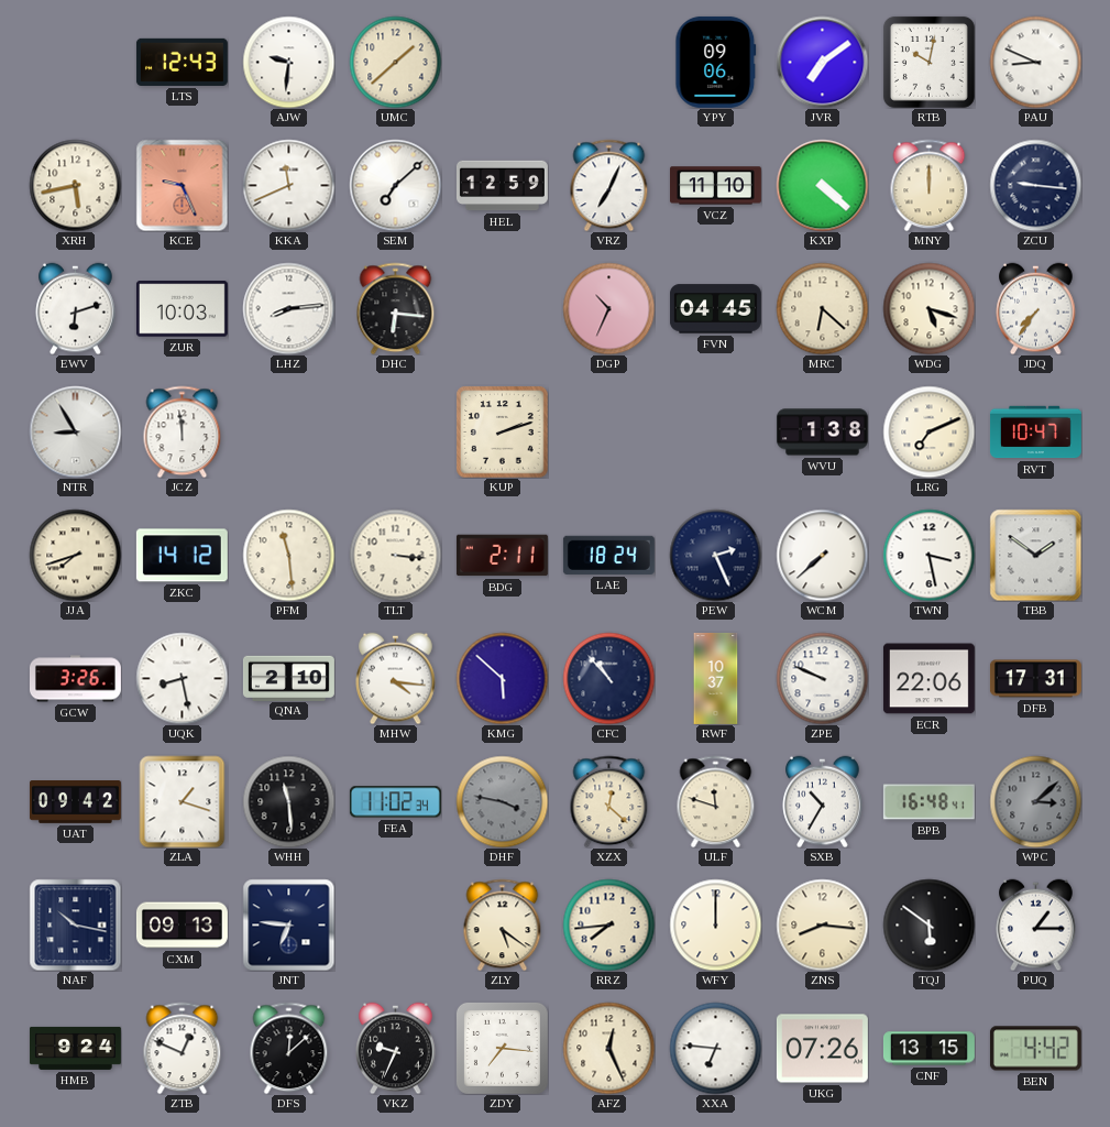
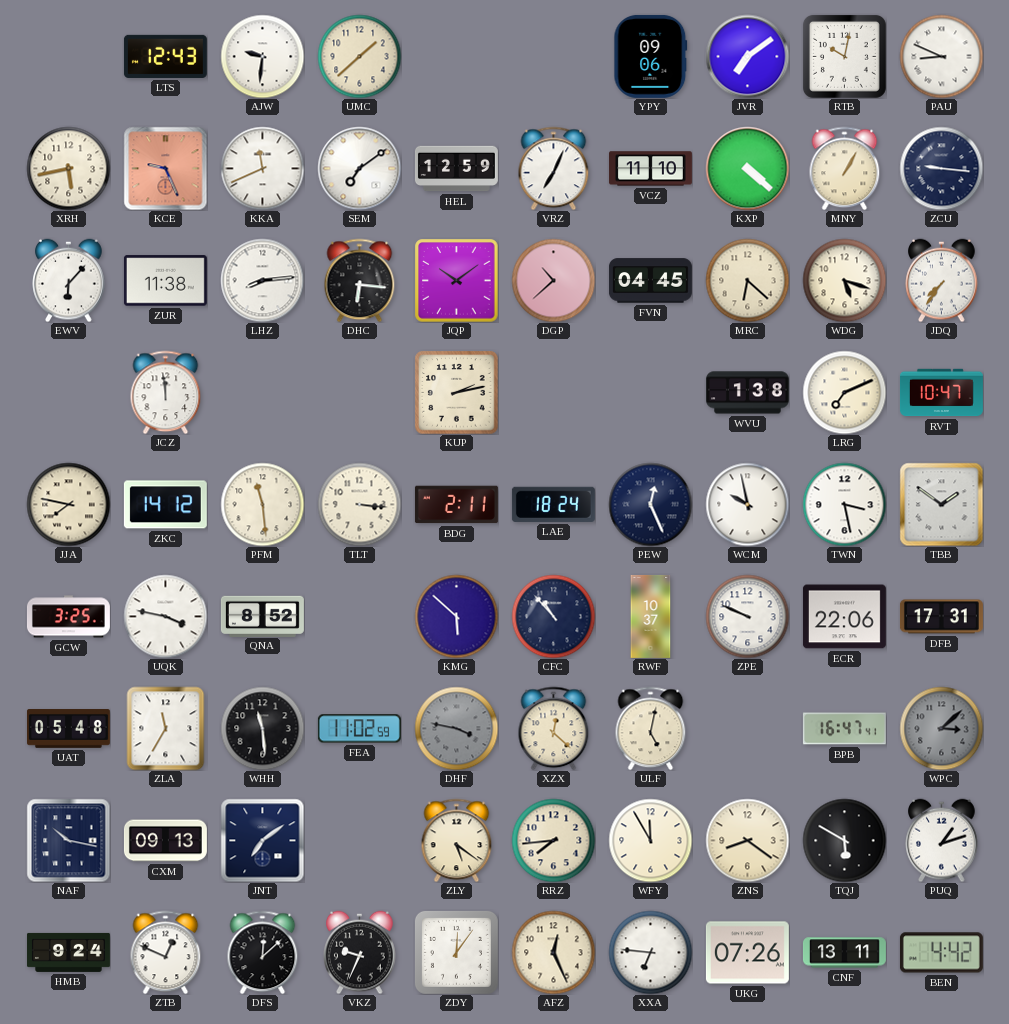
SEM: 7:08 -> 7:09
MNY: 12:00 -> 1:05
EWV: 6:12 -> 6:07
ZUR: 10:03 -> 11:38
JQP: none -> 10:09
DGP: 10:34 -> 10:38
NTR: 8:55 -> none
KUP: 2:12 -> 2:13
JJA: 7:42 -> 7:47
PEW: 2:26 -> 12:26
WCM: 7:38 -> 9:58
GCW: 3:26 -> 3:25
UQK: 8:28 -> 3:47
QNA: 2:10 -> 8:52
MHW: 4:16 -> none
UAT: 09:42 -> 05:48
ZLA: 1:18 -> 11:35
FEA: 11:02:34 -> 11:02:59
ULF: 11:48 -> 5:02
SXB: 10:35 -> none
BPB: 16:48 -> 16:47
JNT: 6:46 -> 7:09
WFY: 12:00 -> 11:55
ZNS: 8:16 -> 8:21
TQJ: 5:51 -> 5:50
PUQ: 1:15 -> 1:12
ZDY: 7:16 -> 12:06
CNF: 13:15 -> 13:11
